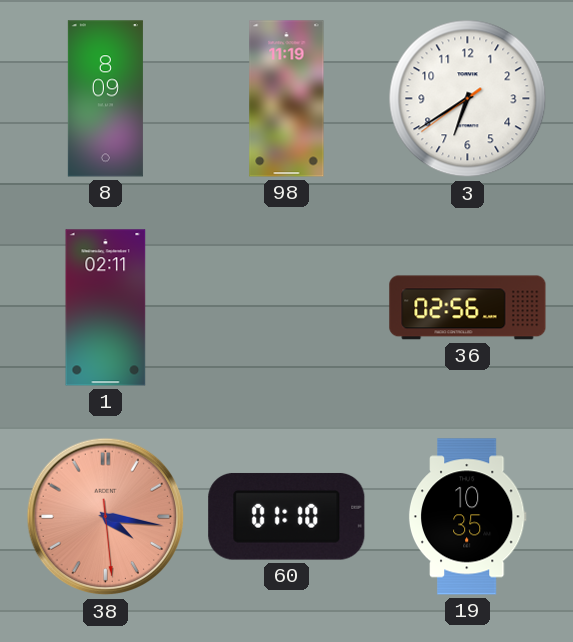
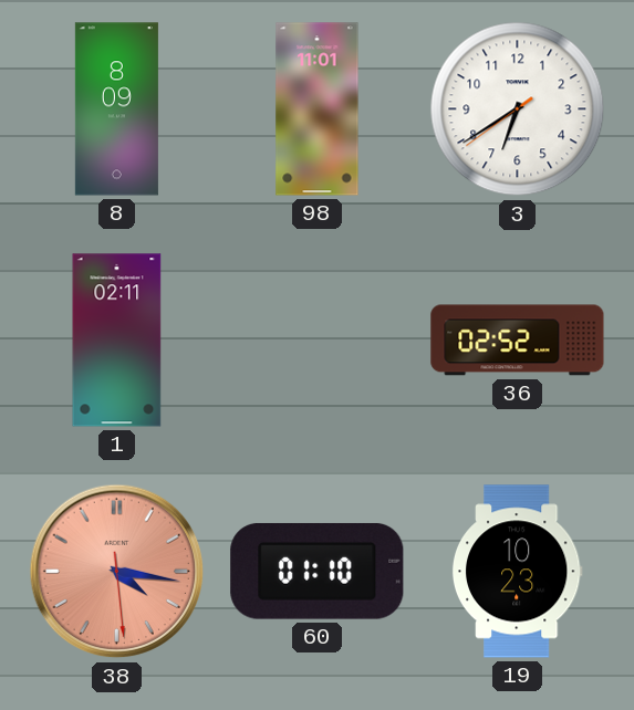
98: 11:19 -> 11:01
36: 02:56 -> 02:52
19: 10:35 -> 10:23
